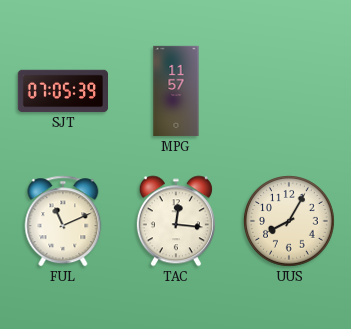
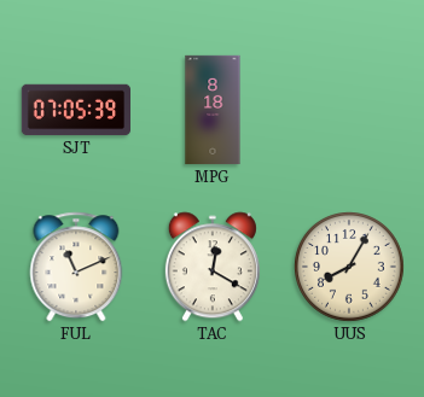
MPG: 11:57 -> 8:18
TAC: 12:16 -> 12:20
